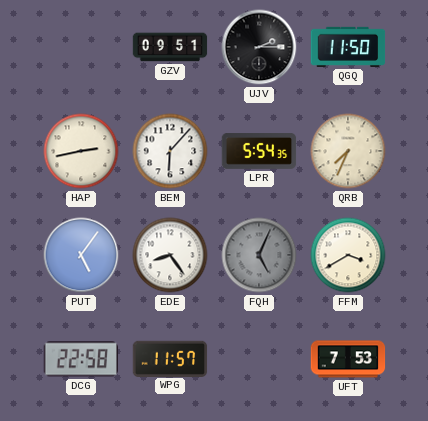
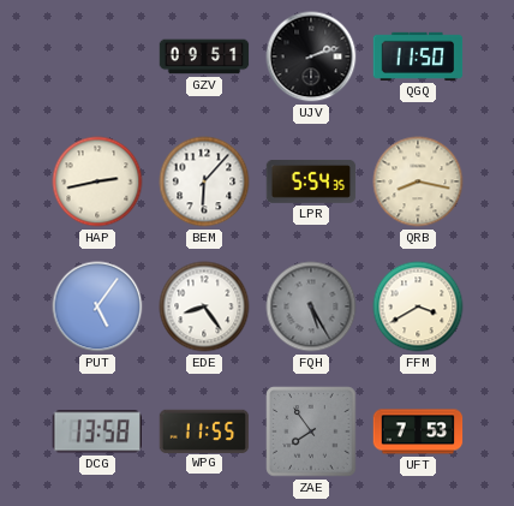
UJV: 2:15 -> 2:12
QRB: 7:34 -> 8:17
FQH: 5:04 -> 5:25
DCG: 22:58 -> 13:58
WPG: 11:57 -> 11:55
ZAE: none -> 7:54
